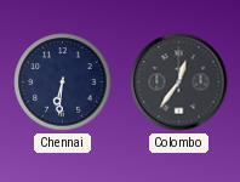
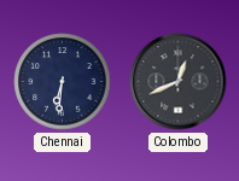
Colombo: 12:36 -> 12:41
